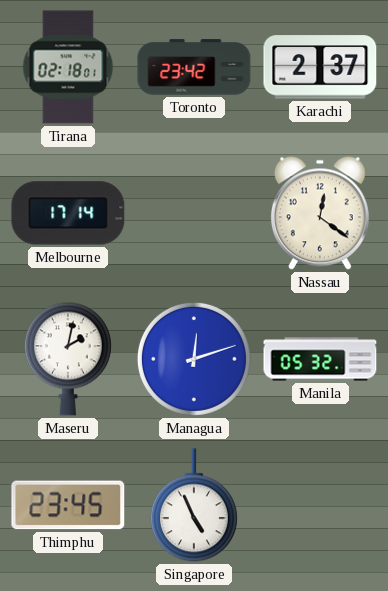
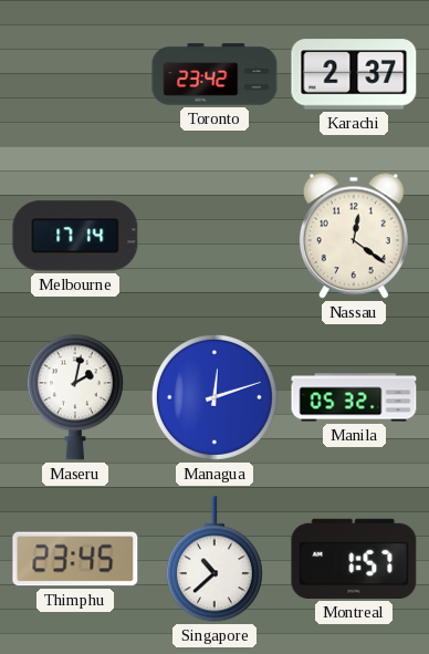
Tirana: 02:18 -> none
Singapore: 4:56 -> 10:38
Montreal: none -> 1:57
